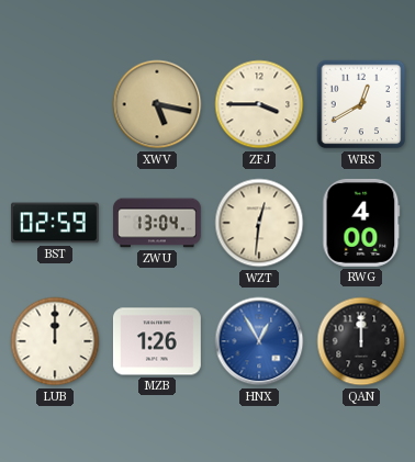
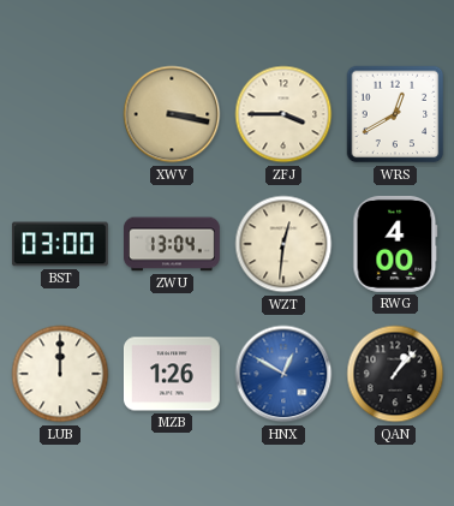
XWV: 5:17 -> 3:17
BST: 02:59 -> 03:00
HNX: 12:55 -> 12:50
QAN: 12:00 -> 1:07
